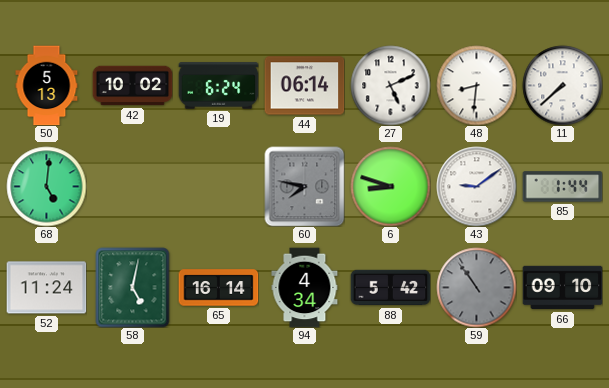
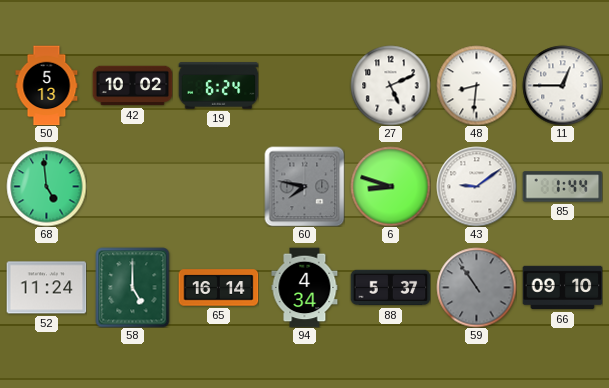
44: 06:14 -> none
11: 7:38 -> 12:45
68: 5:01 -> 4:59
58: 5:02 -> 5:00
88: 5:42 -> 5:37
